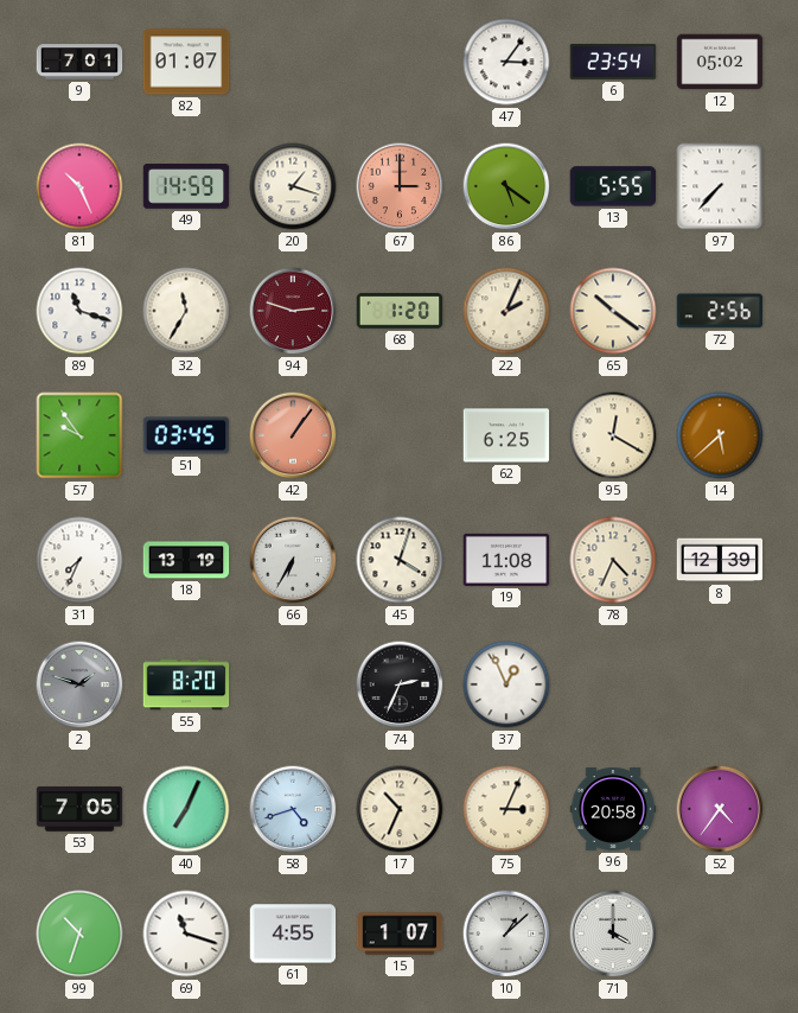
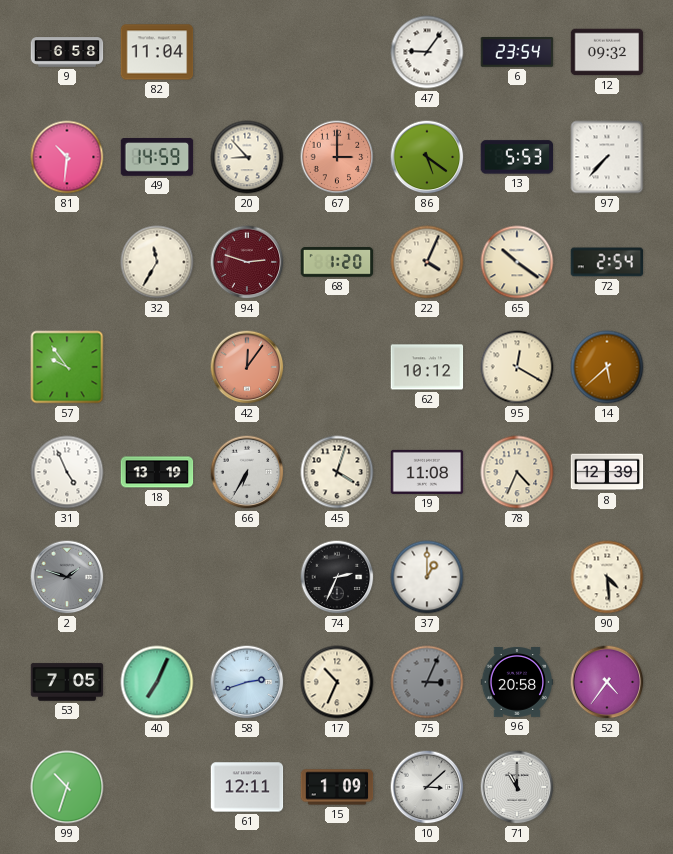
9: 7:01 -> 6:58
82: 01:07 -> 11:04
47: 3:06 -> 9:06
12: 05:02 -> 09:32
81: 10:26 -> 10:31
20: 1:18 -> 8:53
13: 5:55 -> 5:53
89: 11:18 -> none
22: 2:04 -> 4:04
72: 2:56 -> 2:54
51: 03:45 -> none
42: 1:06 -> 12:06
62: 6:25 -> 10:12
31: 7:34 -> 4:56
55: 8:20 -> none
37: 12:56 -> 1:00
90: none -> 4:29
58: 4:42 -> 2:42
75 dial: cream -> grey
69: 11:18 -> none
61: 4:55 -> 12:11
15: 1:07 -> 1:09
10: 1:08 -> 3:08
71: 4:00 -> 11:00
